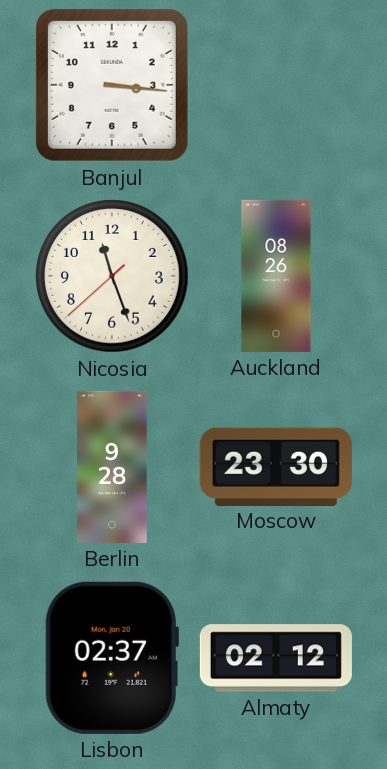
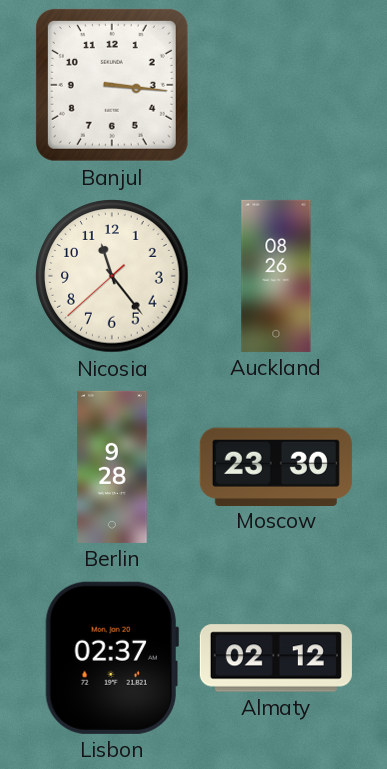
Nicosia: 11:26 -> 11:23
